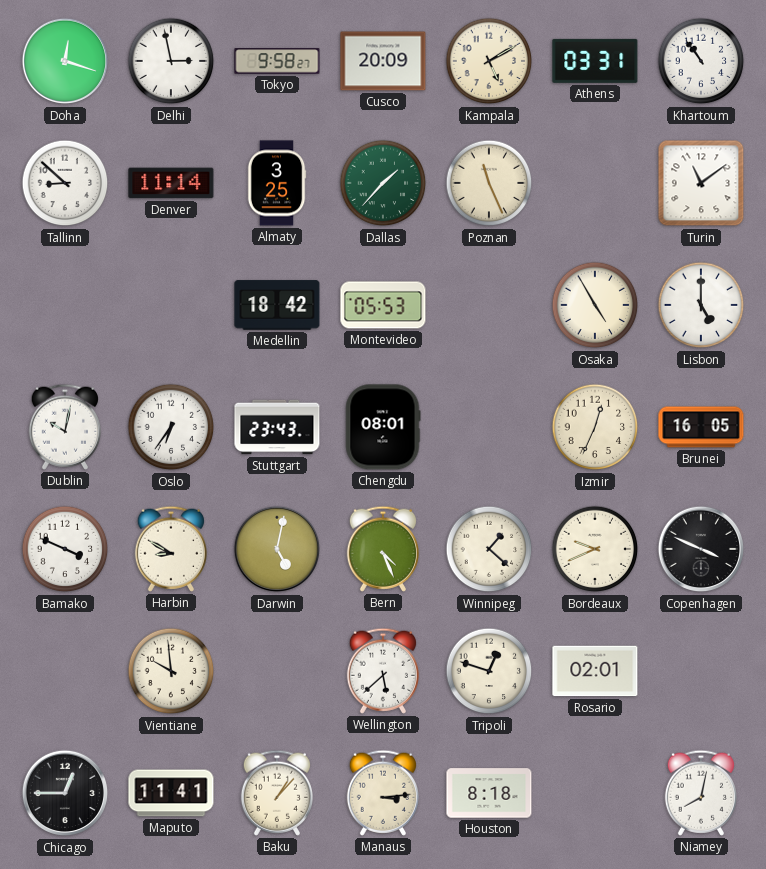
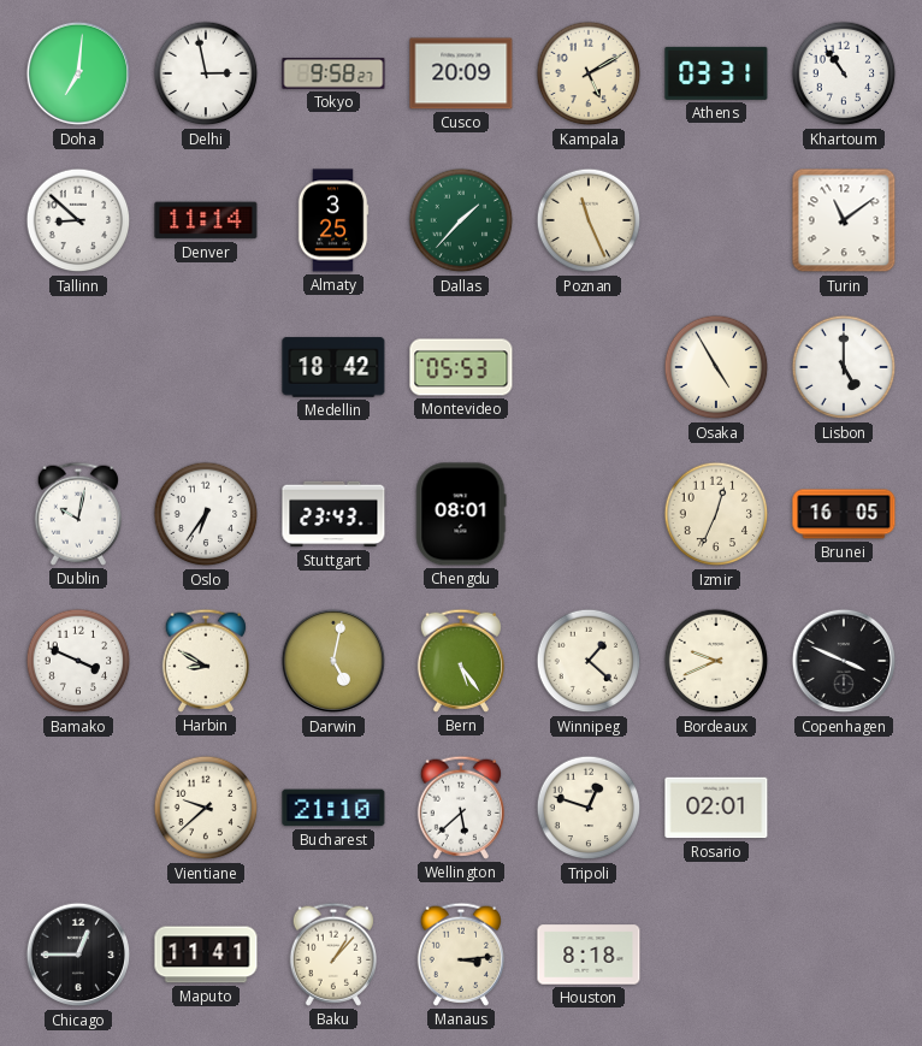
Doha: 12:18 -> 7:01
Bern: 4:26 -> 5:24
Vientiane: 9:59 -> 9:38
Bucharest: none -> 21:10
Niamey: 8:02 -> none
